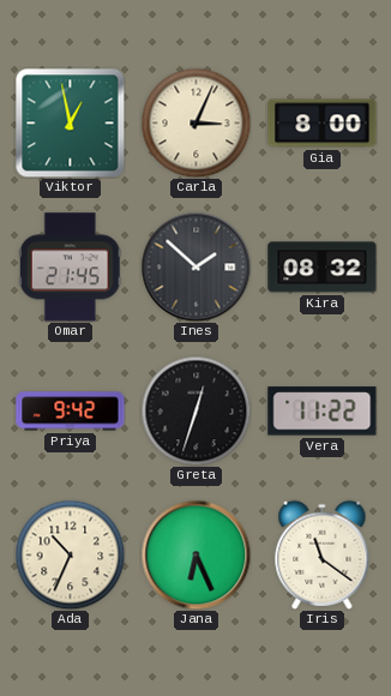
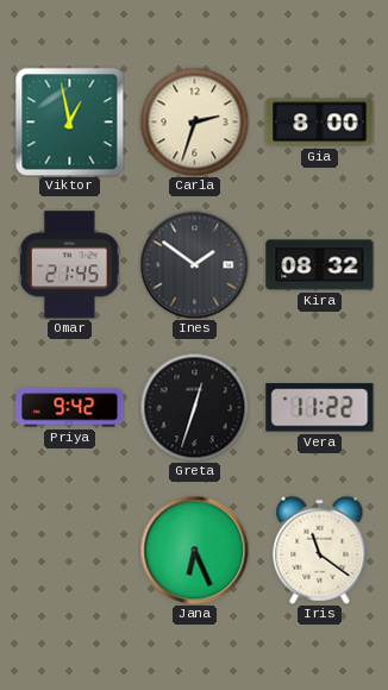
Carla: 3:04 -> 2:33
Ines: 1:52 -> 1:51
Ada: 10:34 -> none
